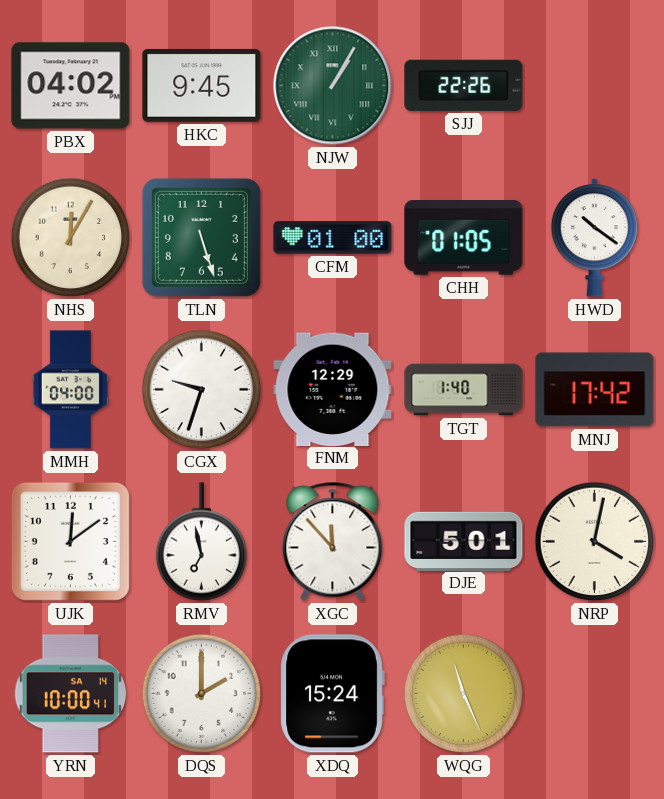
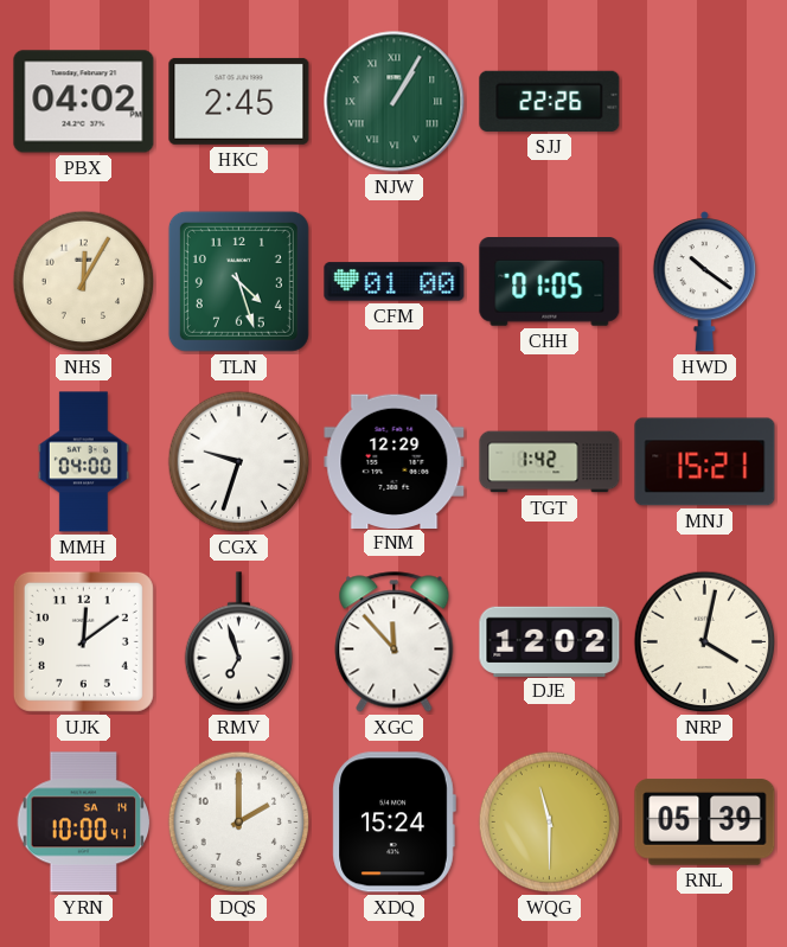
HKC: 9:45 -> 2:45
TLN: 5:27 -> 4:27
TGT: 1:40 -> 1:42
MNJ: 17:42 -> 15:21
RMV: 6:58 -> 6:57
DJE: 5:01 -> 12:02
WQG: 11:26 -> 11:30
RNL: none -> 05:39
